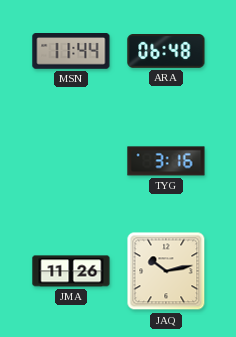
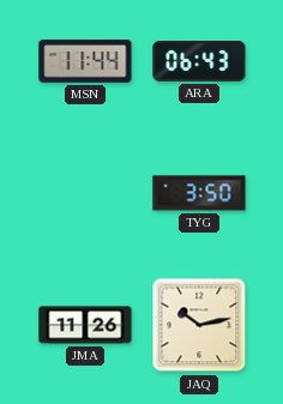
ARA: 06:48 -> 06:43
TYG: 3:16 -> 3:50
